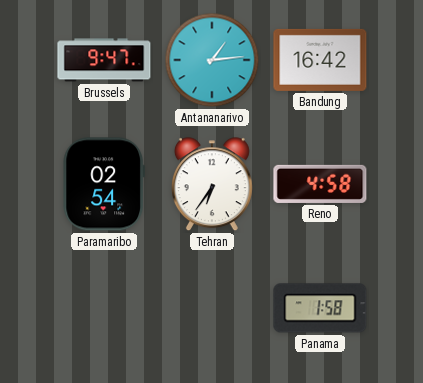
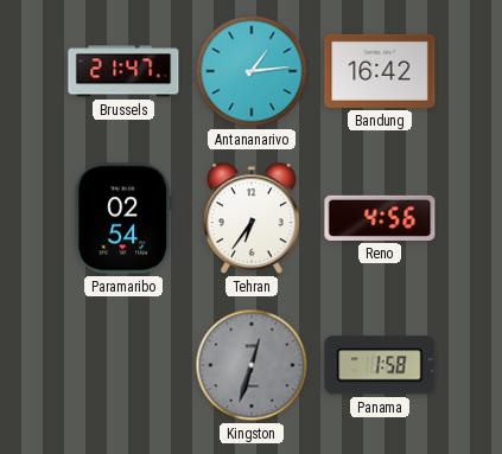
Brussels: 9:47 -> 21:47
Reno: 4:58 -> 4:56
Kingston: none -> 12:33
